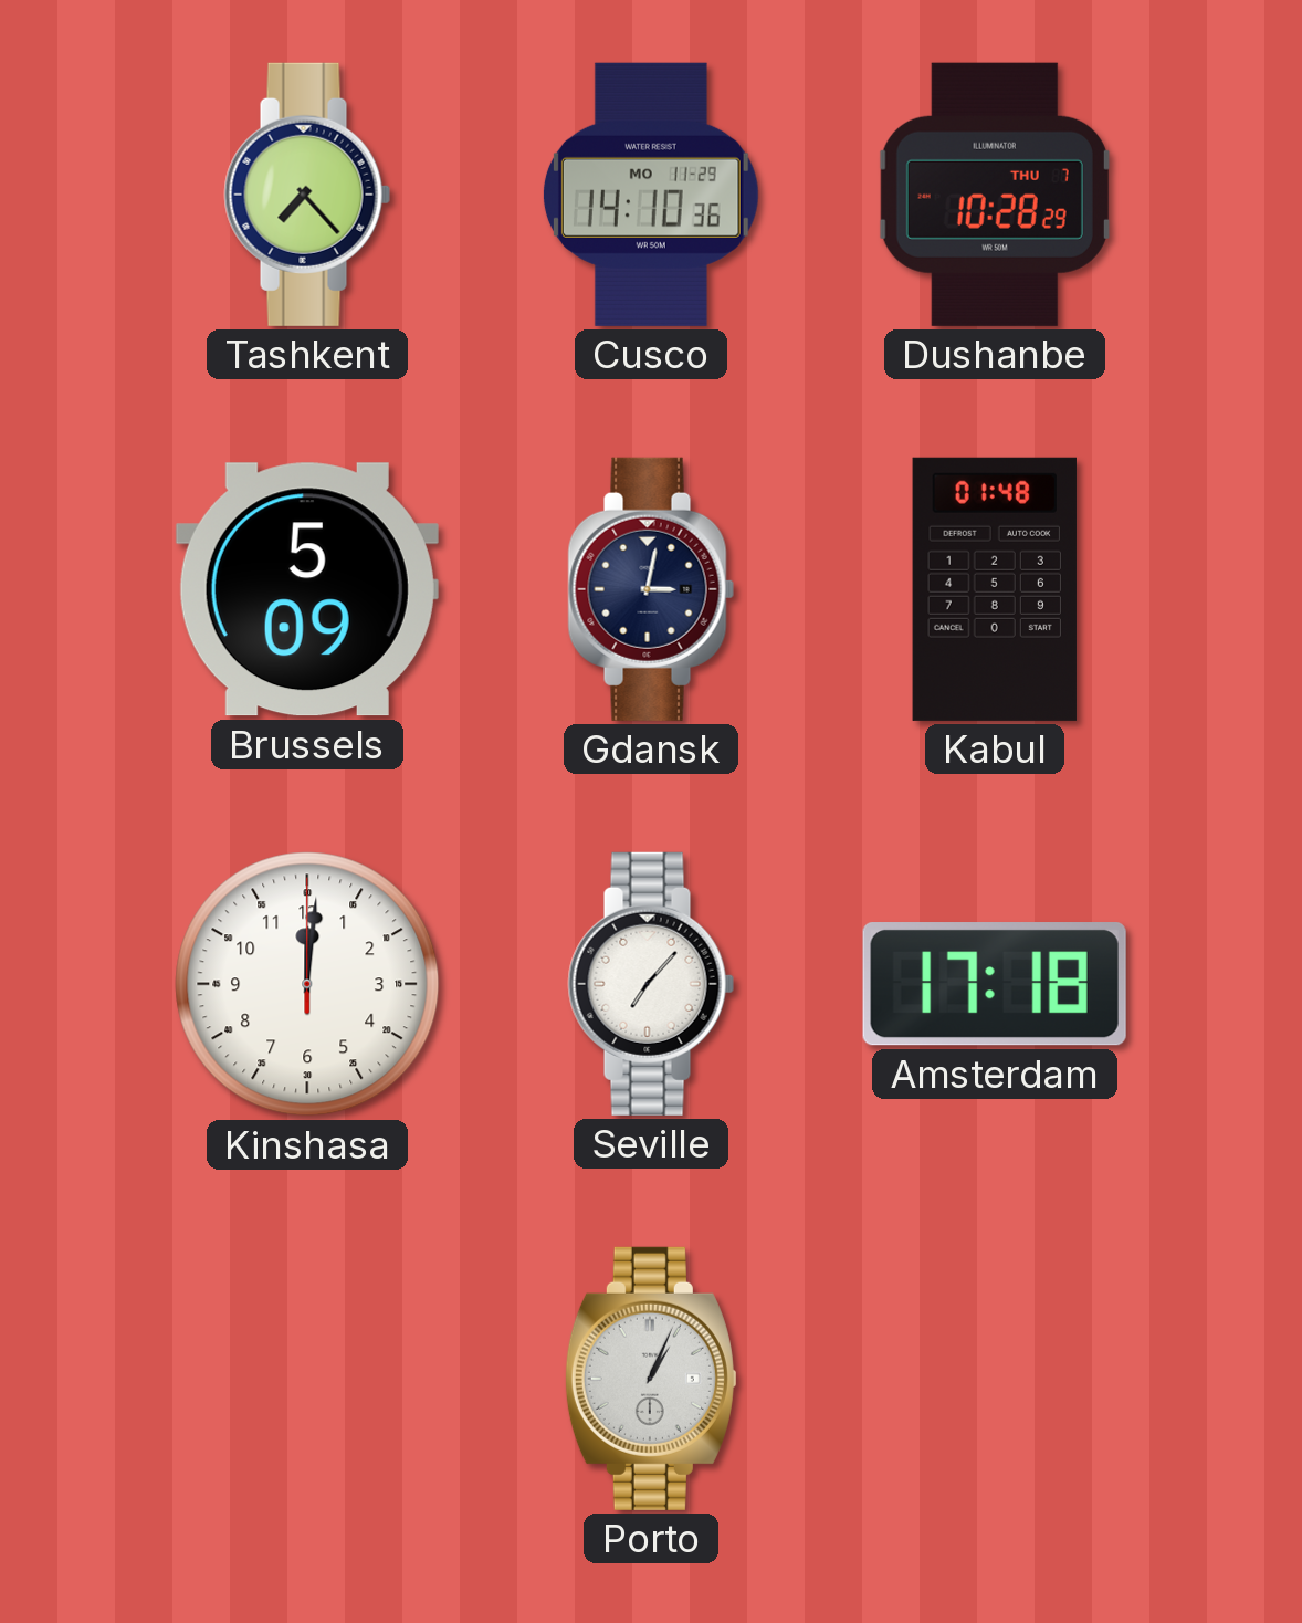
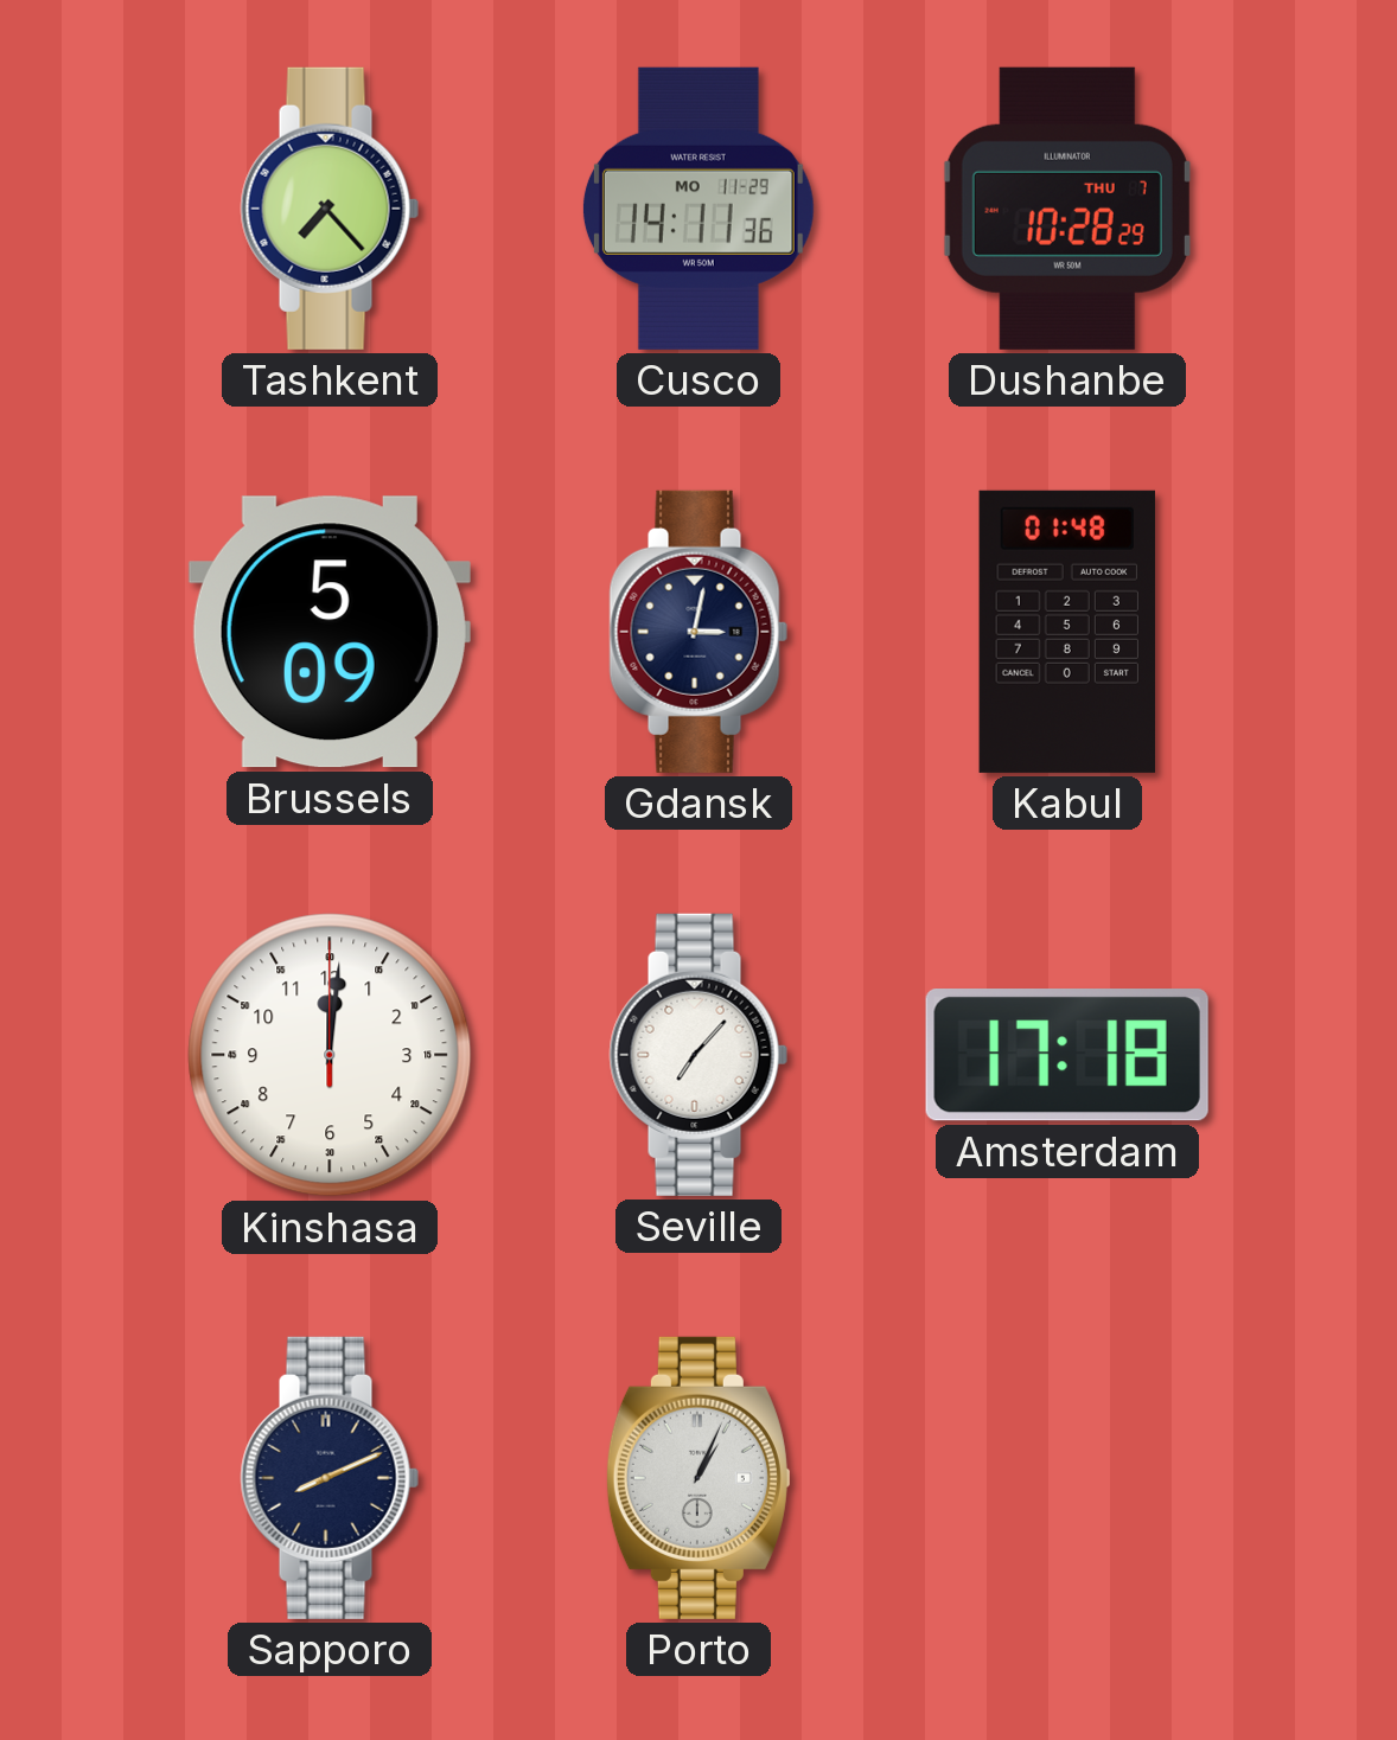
Cusco: 14:10 -> 14:11
Sapporo: none -> 8:11
